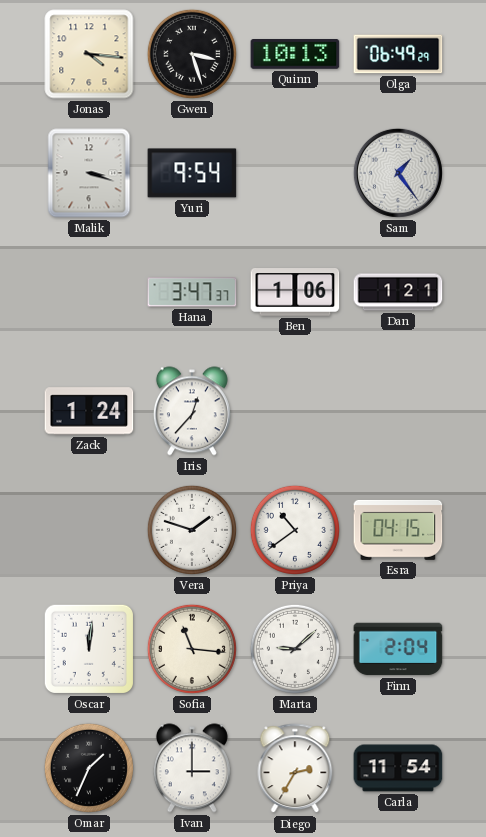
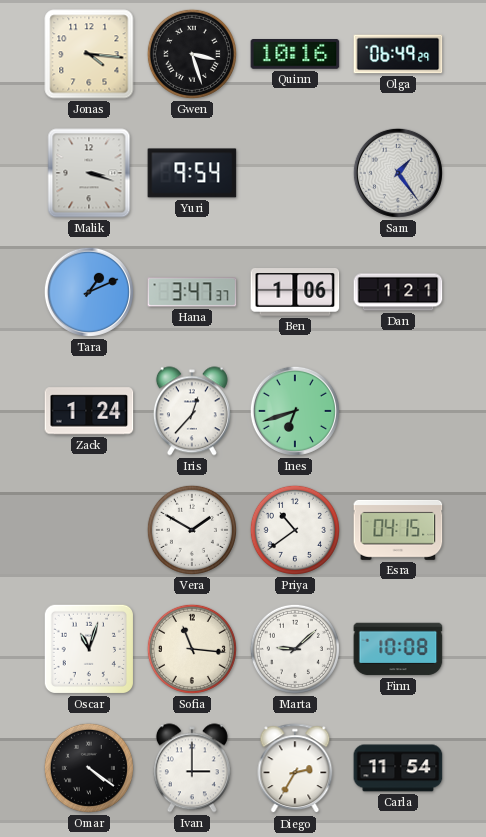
Quinn: 10:13 -> 10:16
Tara: none -> 1:11
Ines: none -> 6:42
Vera: 1:48 -> 1:50
Oscar: 12:01 -> 11:03
Finn: 2:04 -> 10:08
Omar: 1:34 -> 4:21
